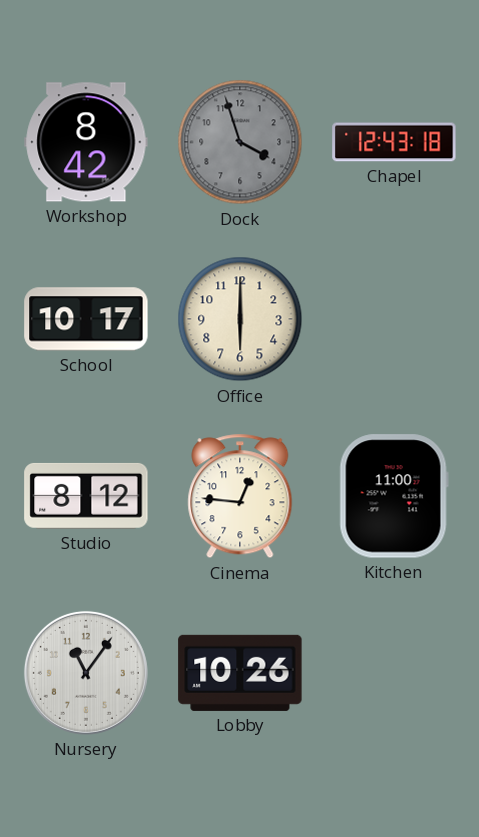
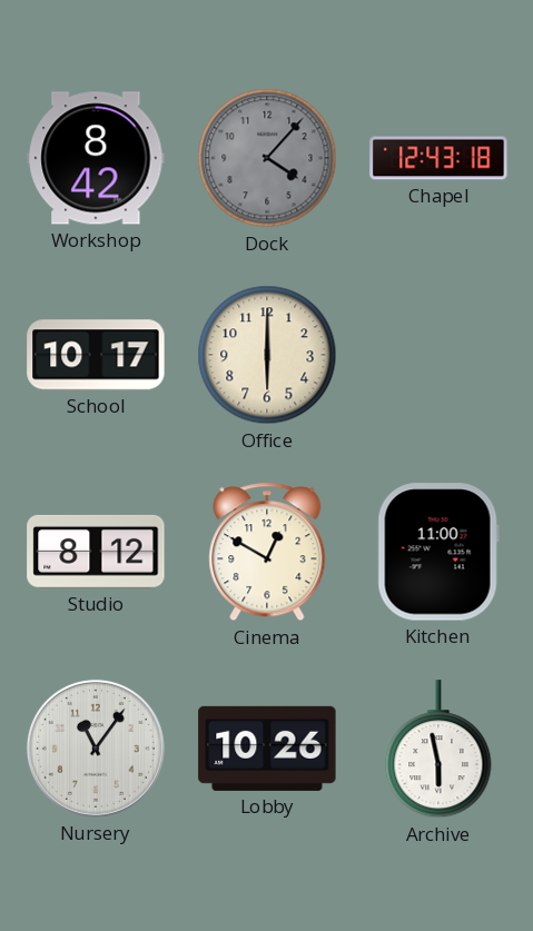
Dock: 3:57 -> 4:07
Cinema: 12:46 -> 12:50
Archive: none -> 5:58
